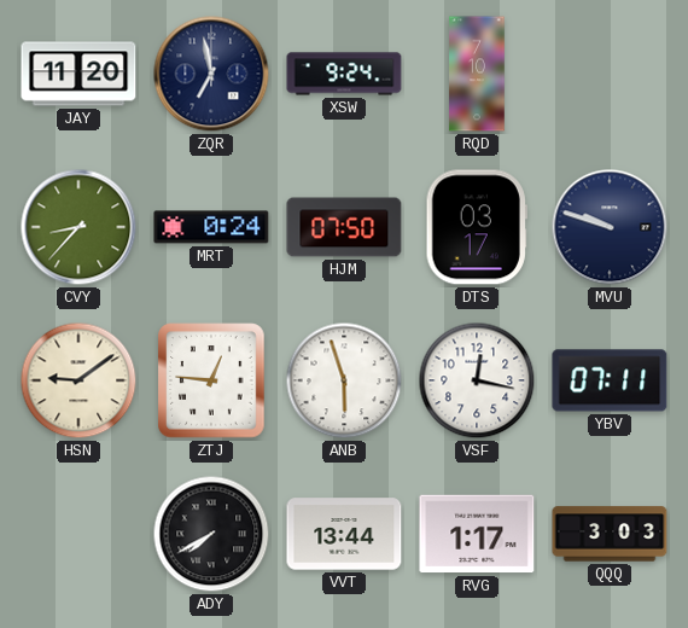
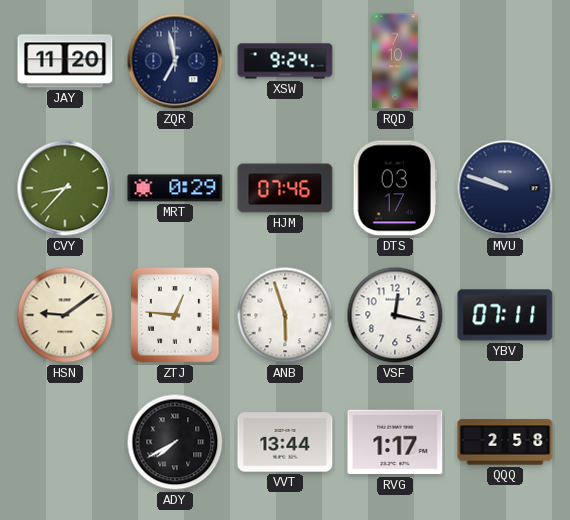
MRT: 0:24 -> 0:29
HJM: 07:50 -> 07:46
QQQ: 3:03 -> 2:58
